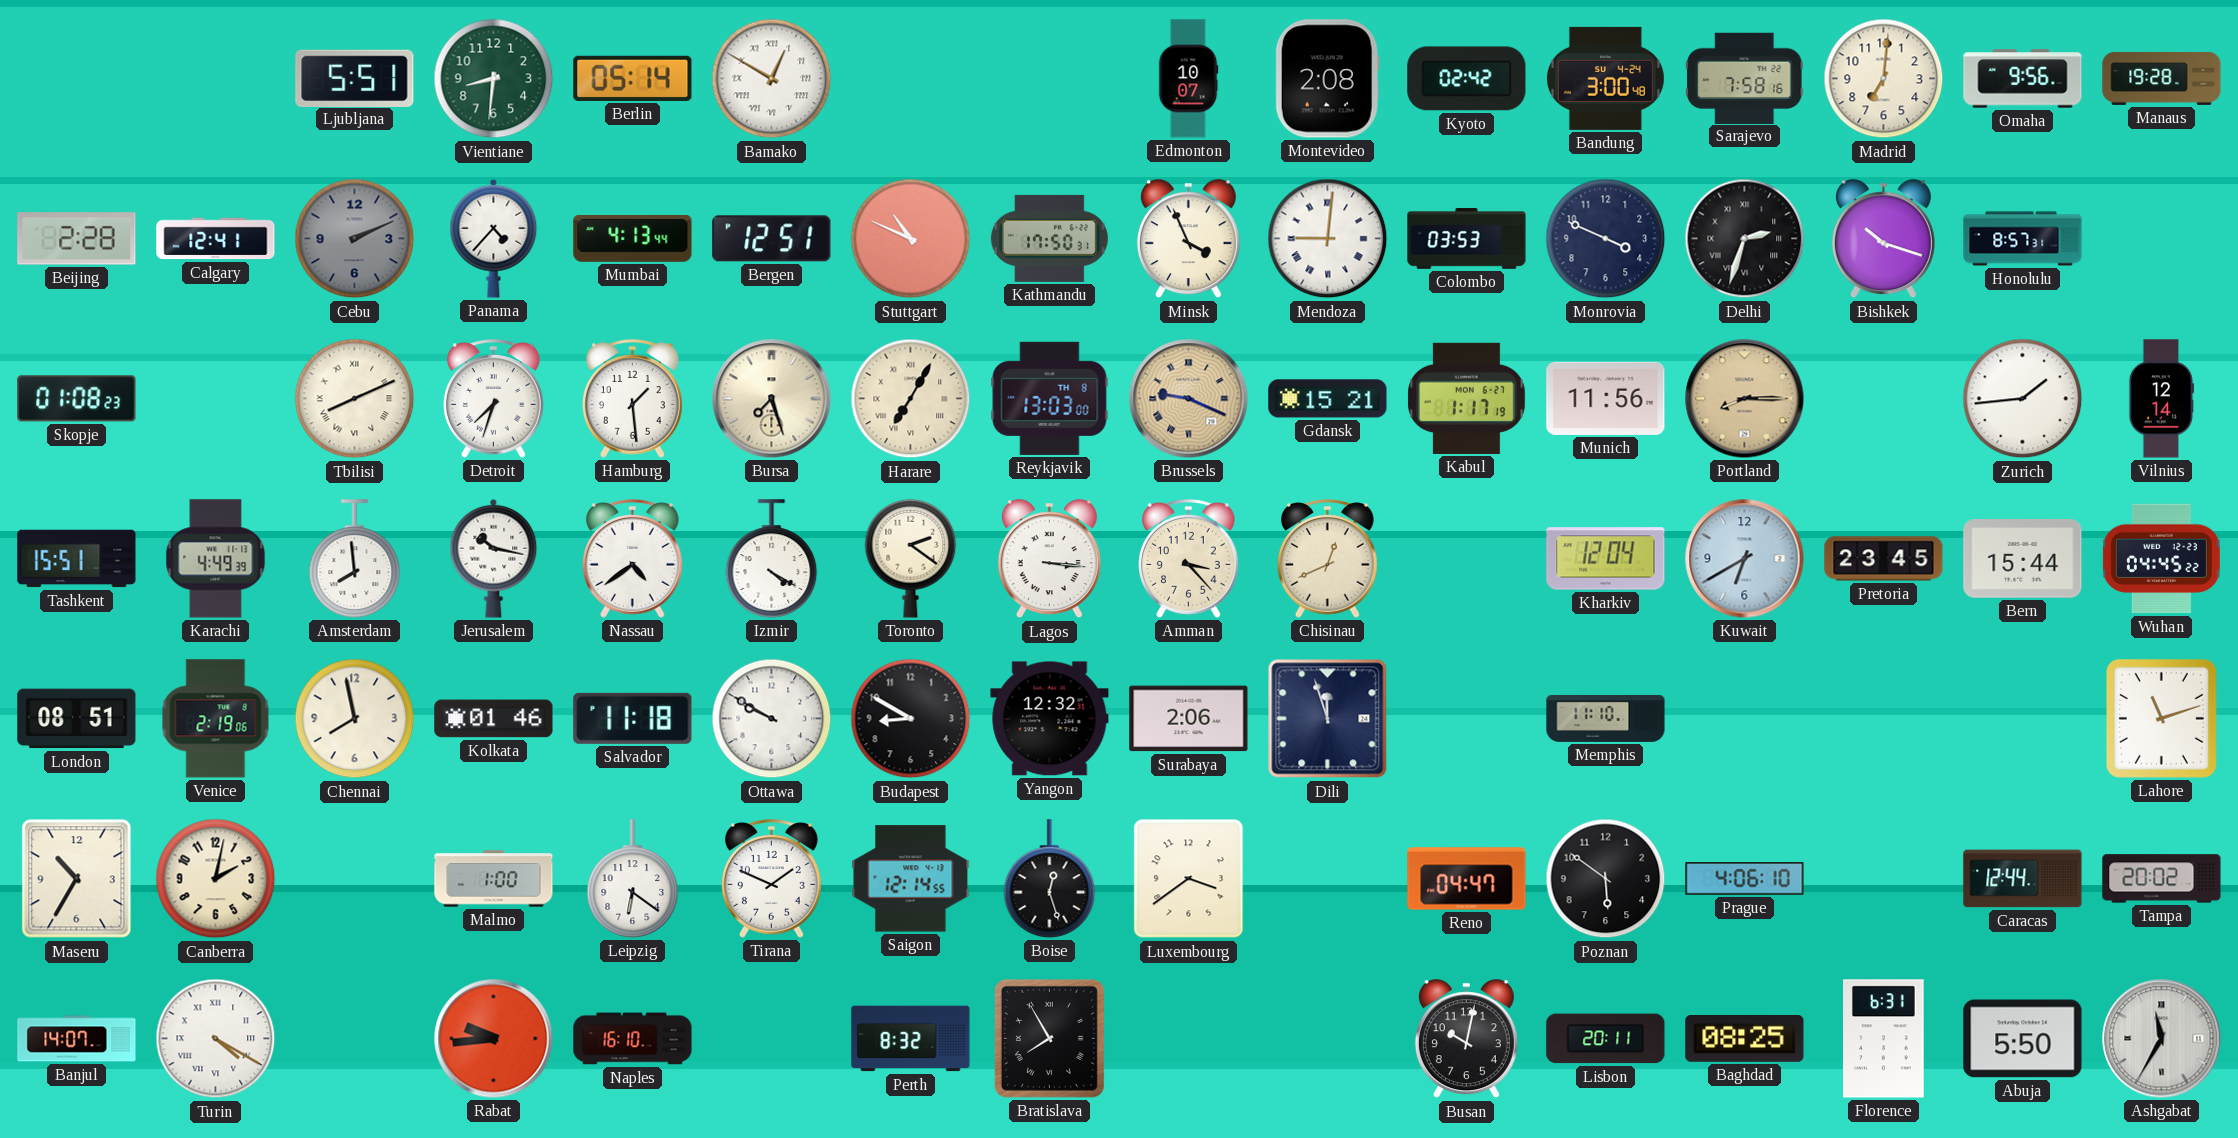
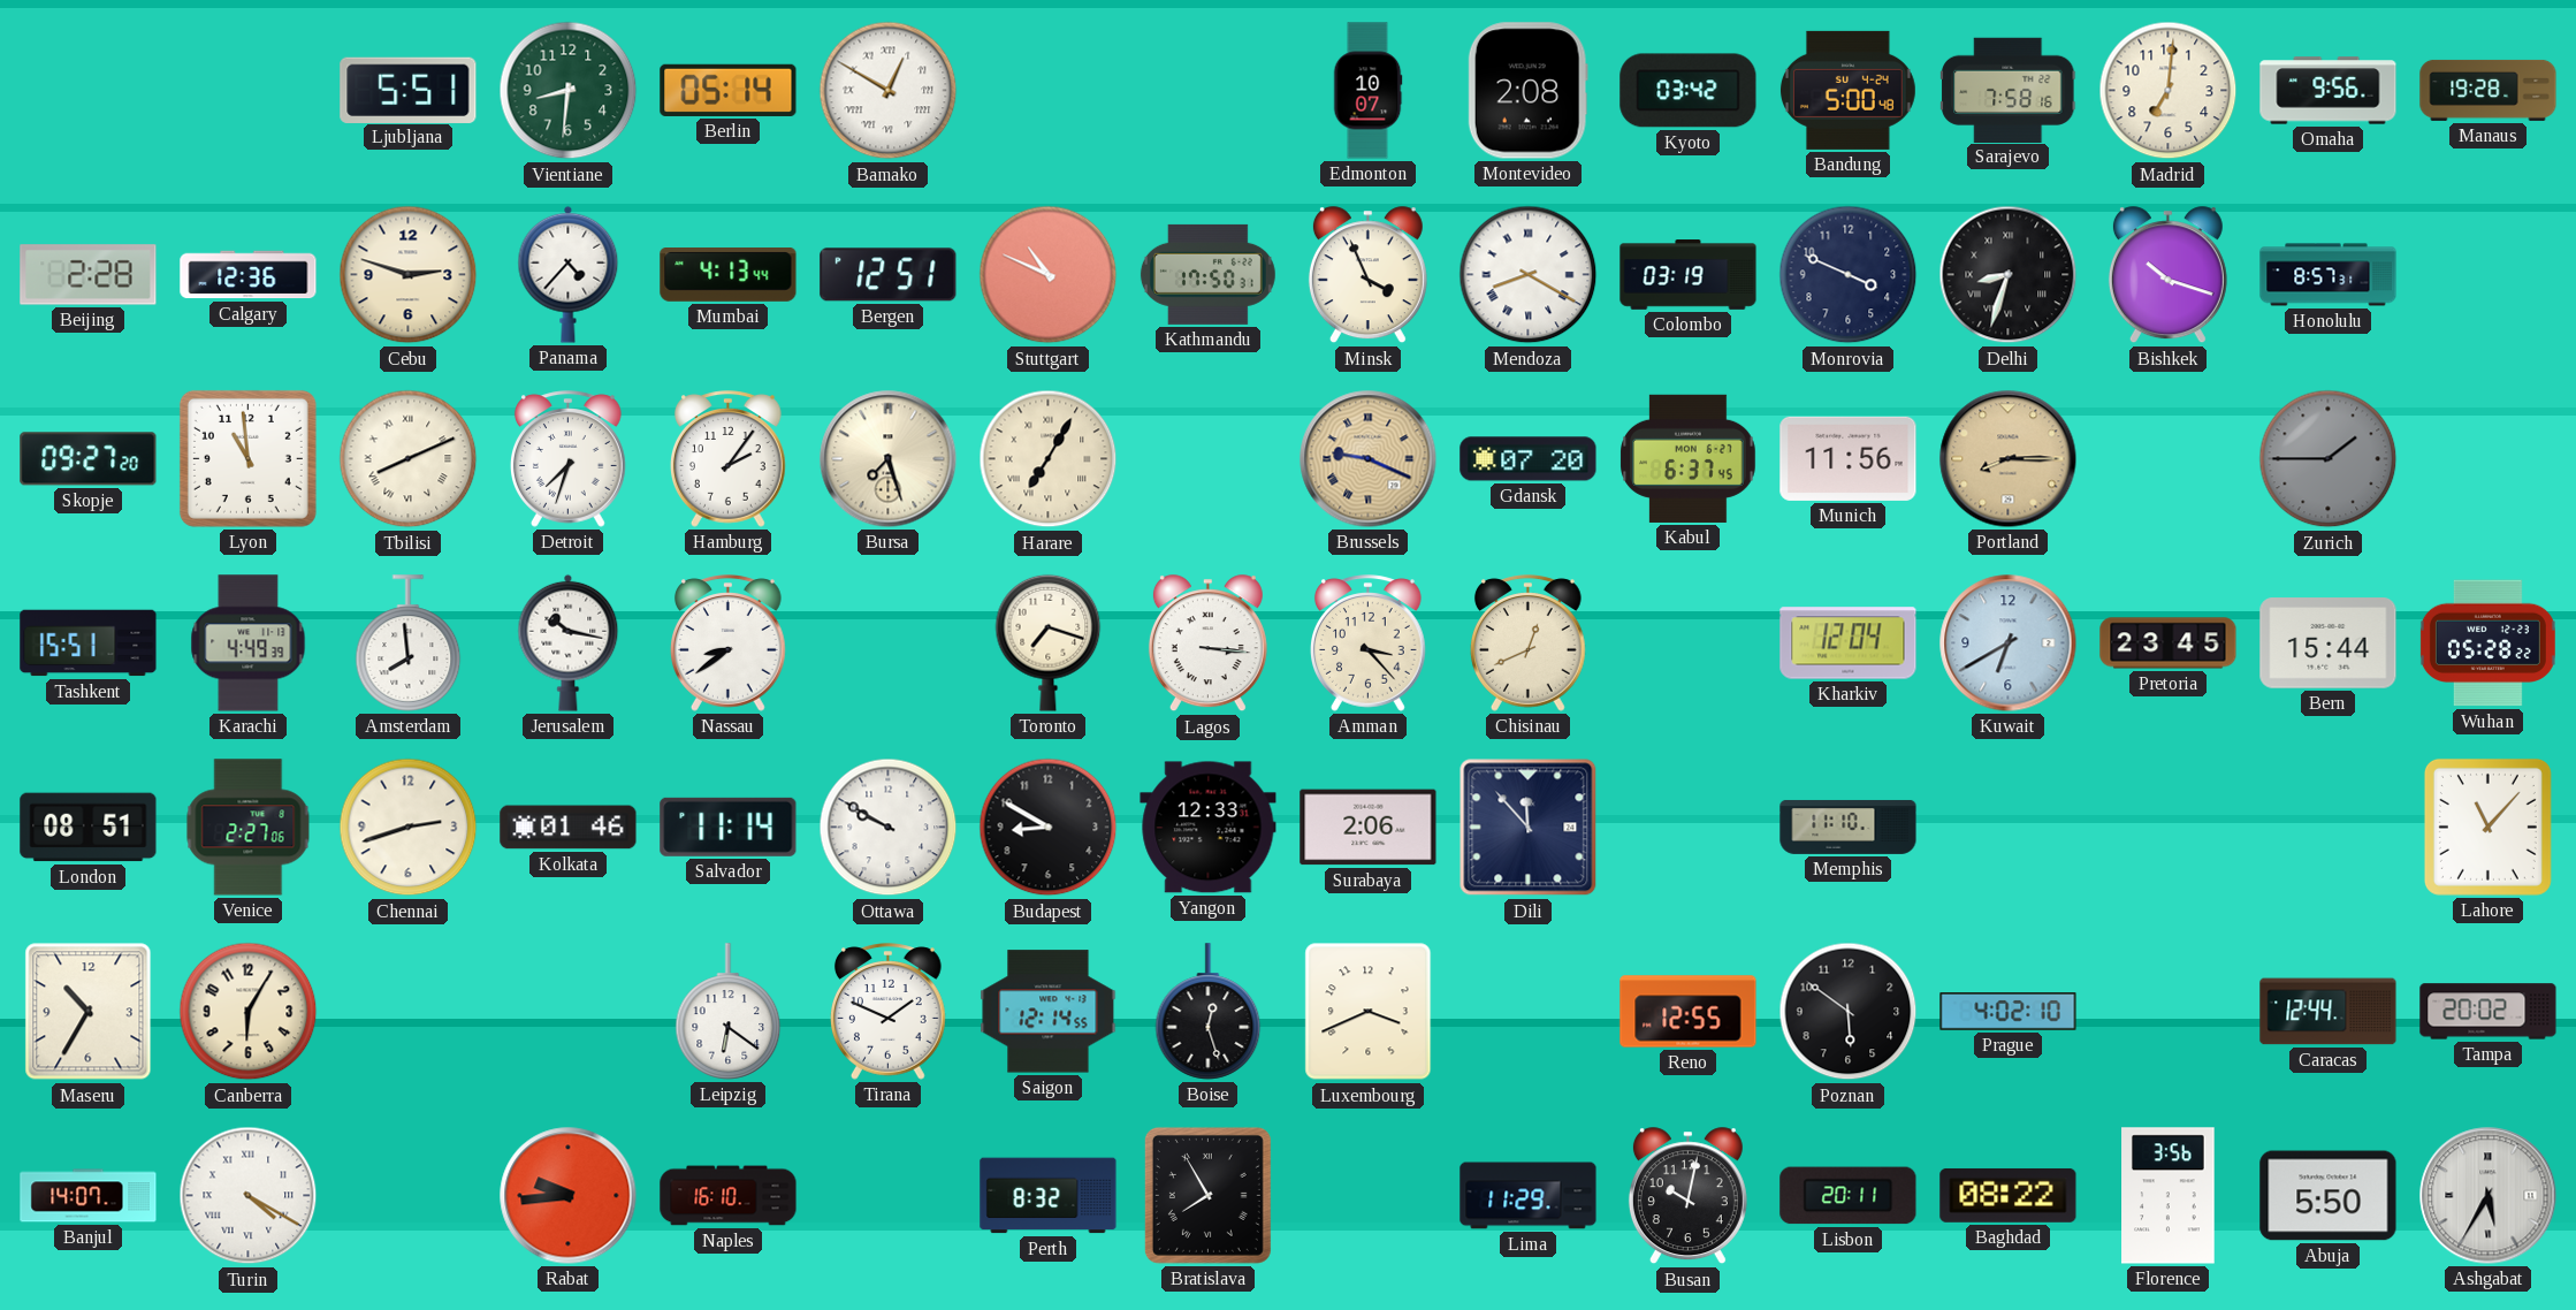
Kyoto: 02:42 -> 03:42
Bandung: 3:00 -> 5:00
Calgary: 12:41 -> 12:36
Cebu: 2:11 -> 2:48
Cebu dial: grey -> cream
Mendoza: 9:01 -> 8:20
Colombo: 03:53 -> 03:19
Delhi: 2:33 -> 8:33
Skopje: 01:08 -> 09:27
Lyon: none -> 10:59
Hamburg: 1:29 -> 2:06
Reykjavik: 13:03 -> none
Gdansk: 15:21 -> 07:20
Kabul: 1:17 -> 6:37
Zurich: 1:44 -> 1:45
Zurich dial: white -> grey
Vilnius: 12:14 -> none
Nassau: 4:39 -> 8:39
Izmir: 4:20 -> none
Toronto: 2:21 -> 7:18
Wuhan: 04:45 -> 05:28
Venice: 2:19 -> 2:27
Chennai: 7:58 -> 2:42
Salvador: 11:18 -> 11:14
Yangon: 12:32 -> 12:33
Dili: 11:57 -> 11:53
Lahore: 11:12 -> 11:07
Canberra: 2:02 -> 6:05
Malmo: 1:00 -> none
Luxembourg: 3:39 -> 3:41
Reno: 04:47 -> 12:55
Prague: 4:06 -> 4:02
Lima: none -> 11:29
Baghdad: 08:25 -> 08:22
Florence: 6:31 -> 3:56
Ashgabat: 11:35 -> 5:35
